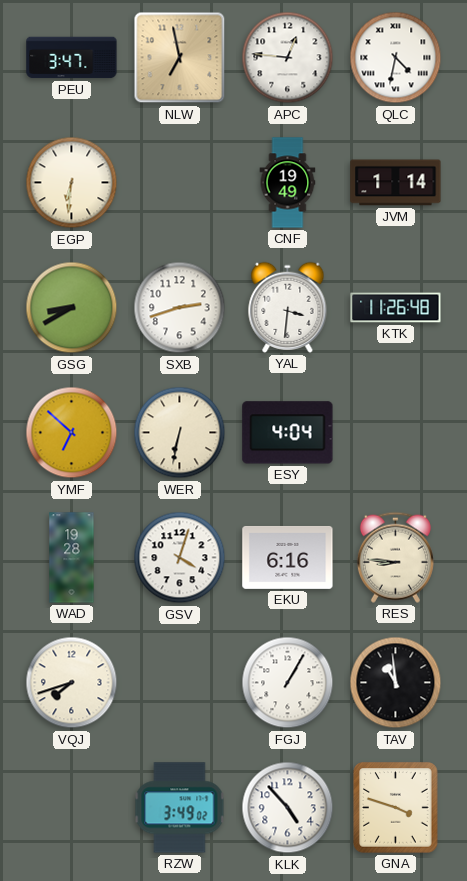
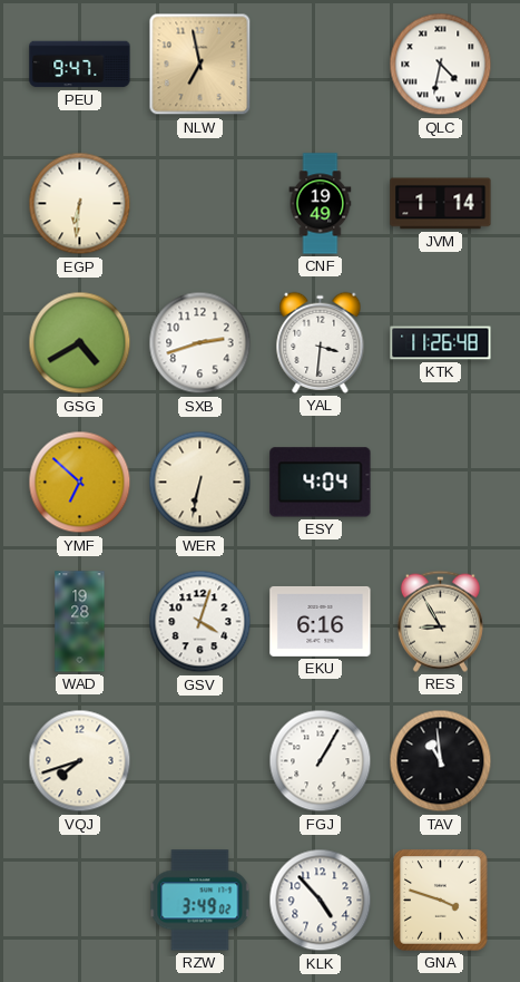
PEU: 3:47 -> 9:47
APC: 12:46 -> none
GSG: 8:40 -> 4:40
RES: 8:46 -> 8:55
